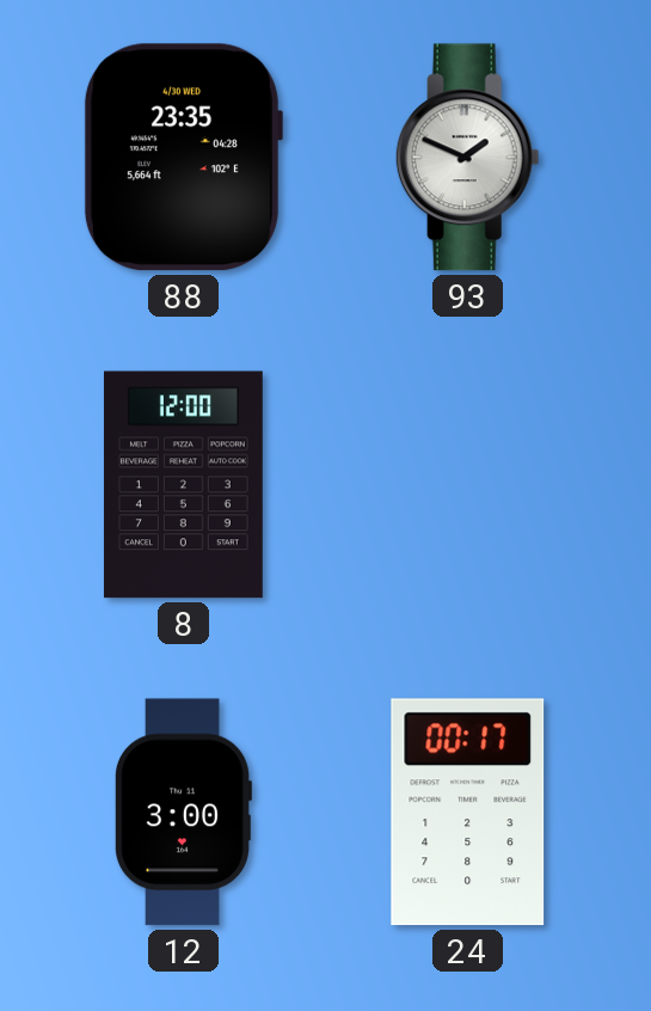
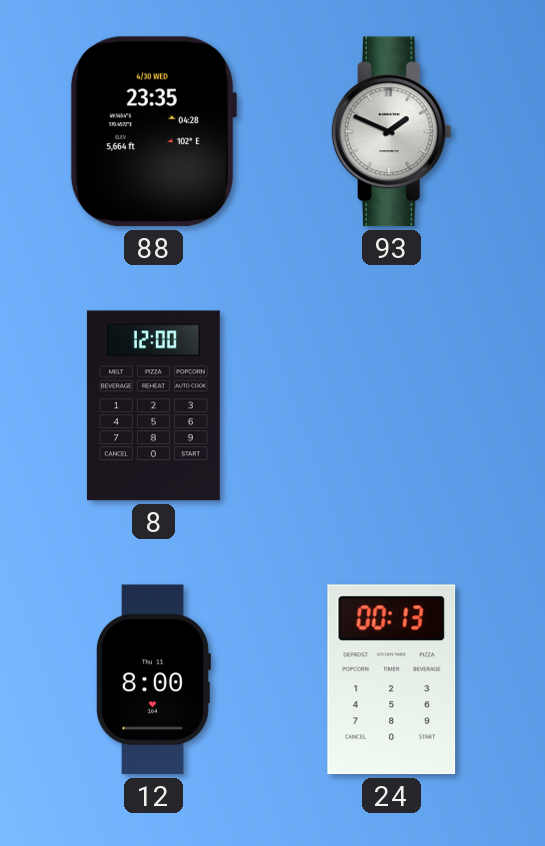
12: 3:00 -> 8:00
24: 00:17 -> 00:13
